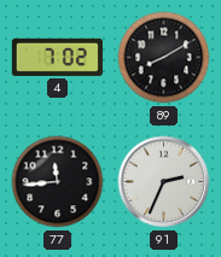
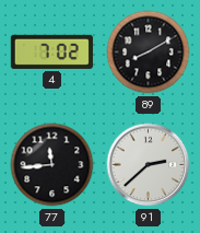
91: 2:34 -> 2:38
